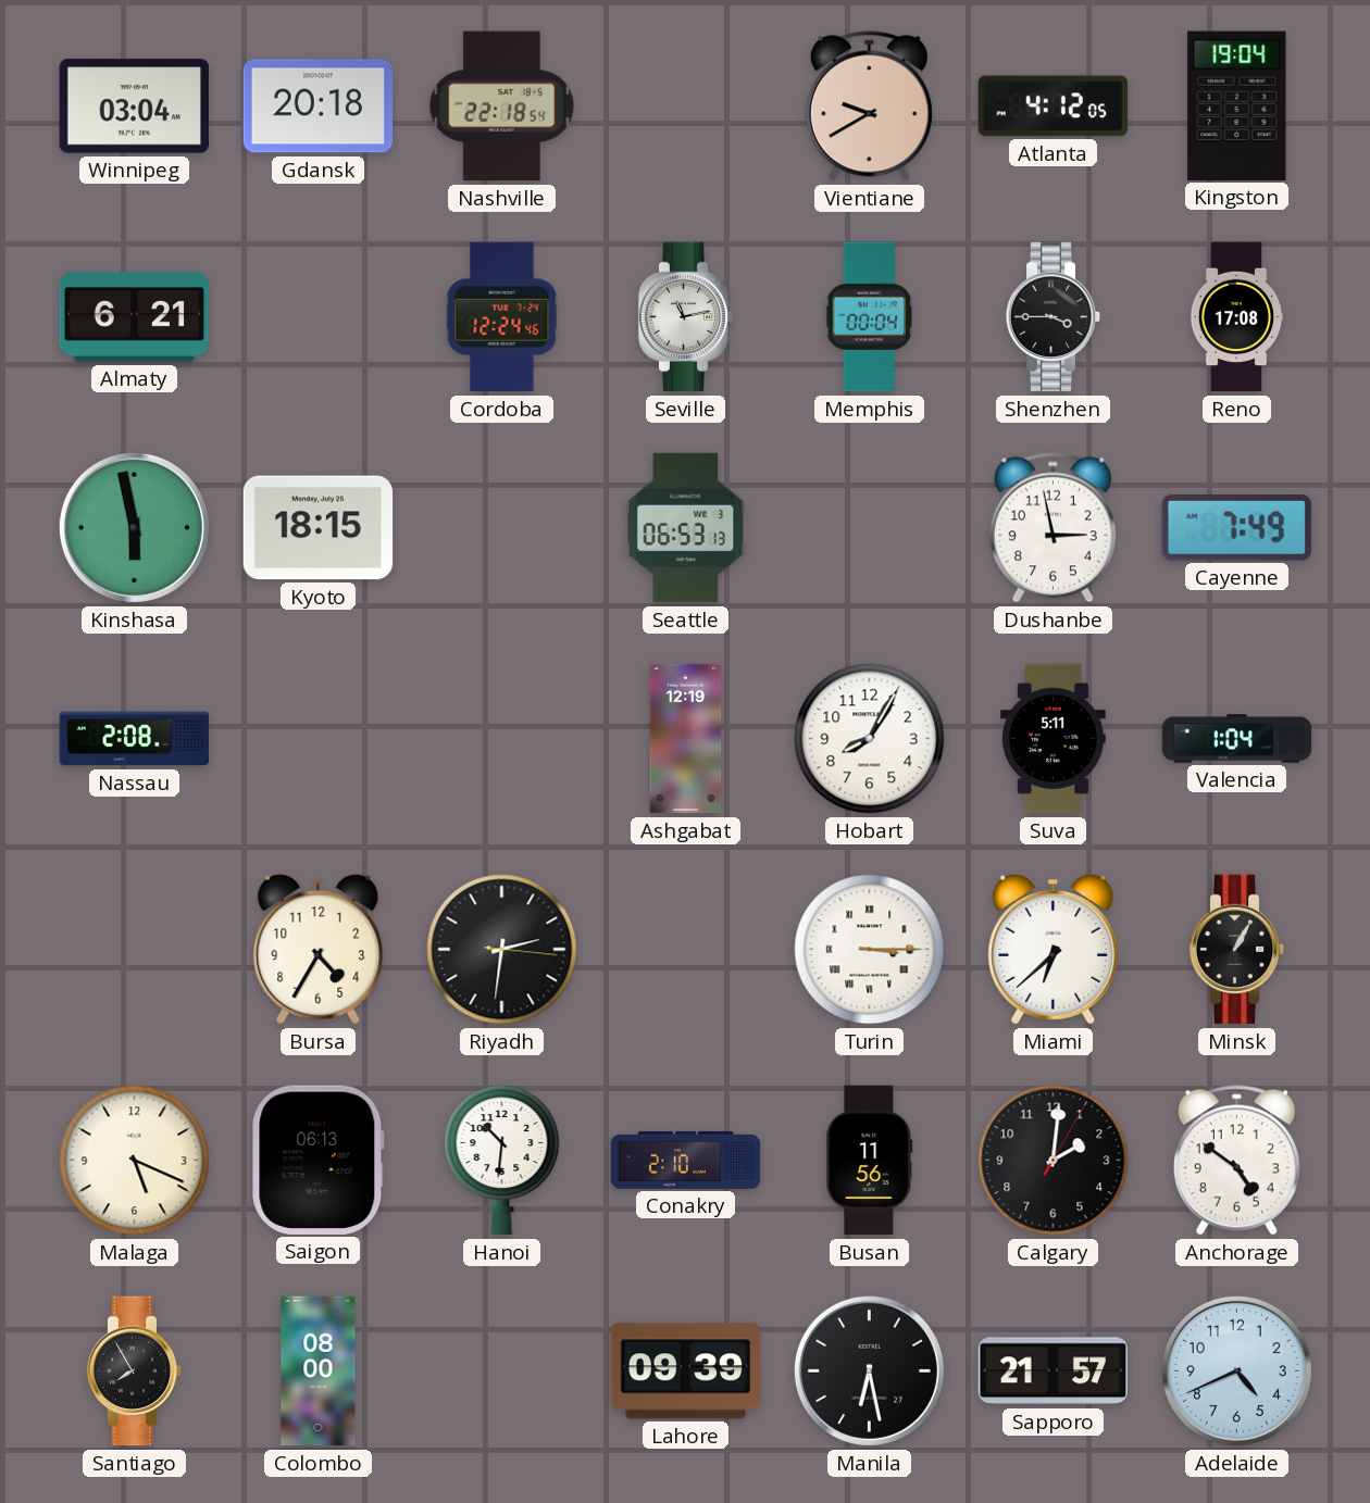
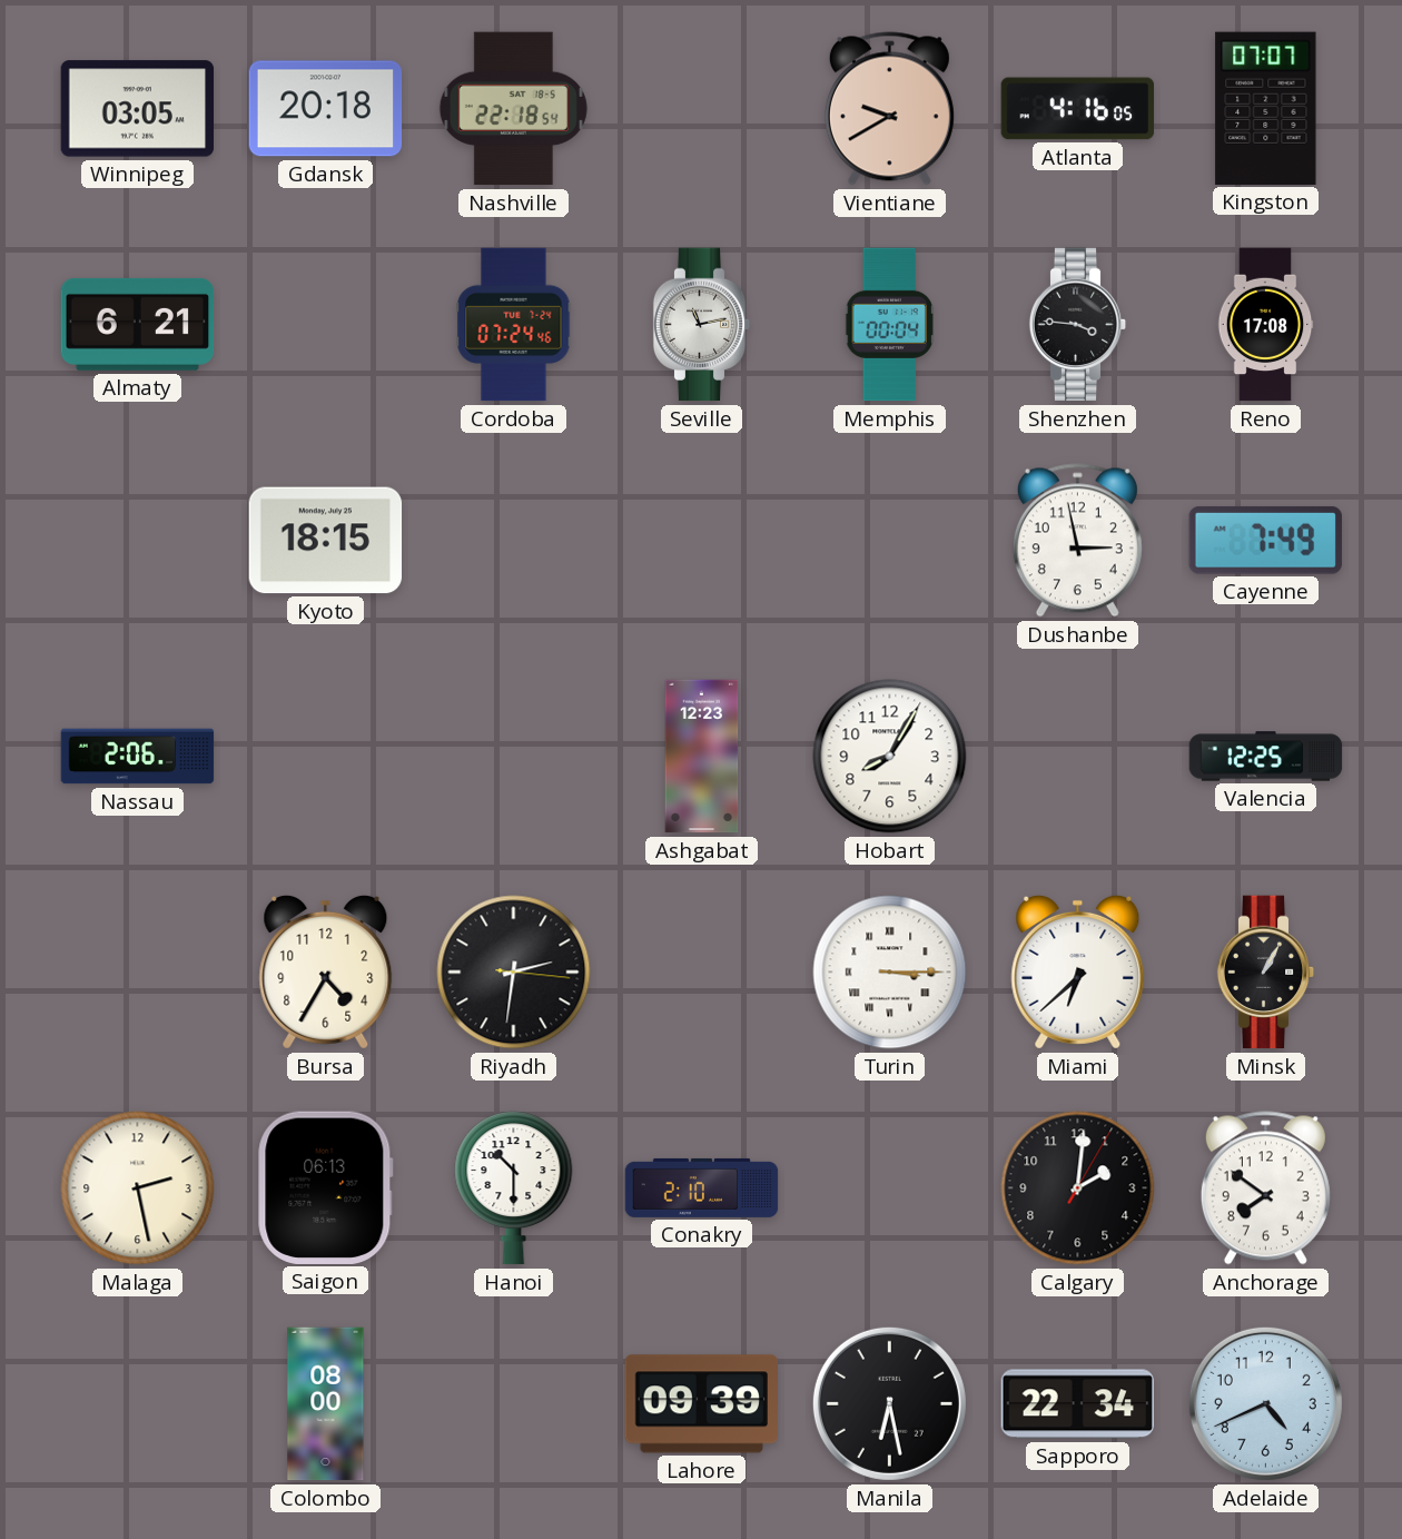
Winnipeg: 03:04 -> 03:05
Atlanta: 4:12 -> 4:16
Kingston: 19:04 -> 07:07
Cordoba: 12:24 -> 07:24
Shenzhen: 3:45 -> 3:46
Kinshasa: 5:58 -> none
Seattle: 06:53 -> none
Nassau: 2:08 -> 2:06
Ashgabat: 12:19 -> 12:23
Suva: 5:11 -> none
Valencia: 1:04 -> 12:25
Malaga: 5:19 -> 2:28
Hanoi: 10:31 -> 10:30
Busan: 11:56 -> none
Anchorage: 4:51 -> 7:51
Santiago: 7:55 -> none
Sapporo: 21:57 -> 22:34
